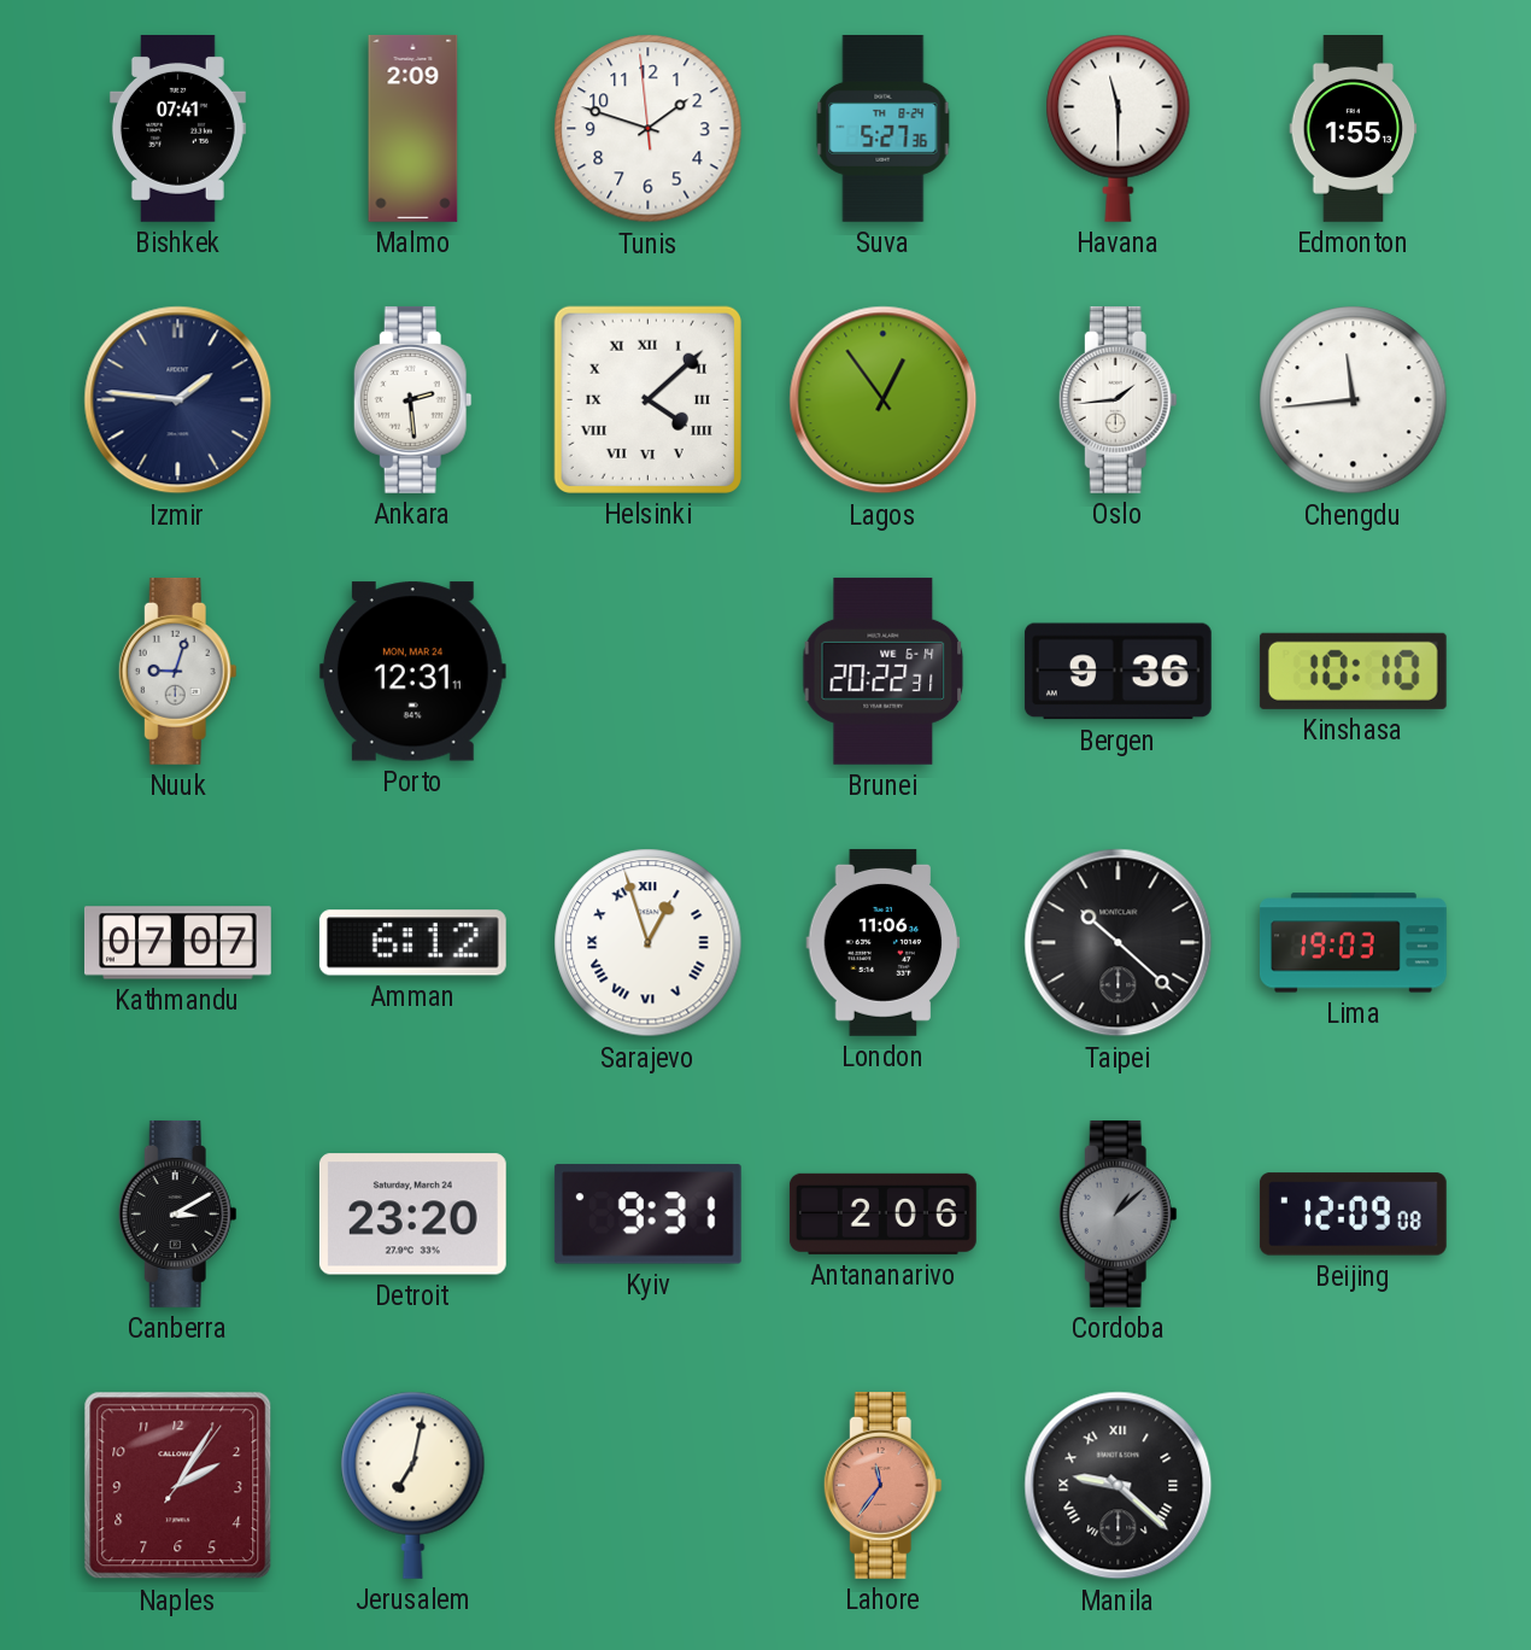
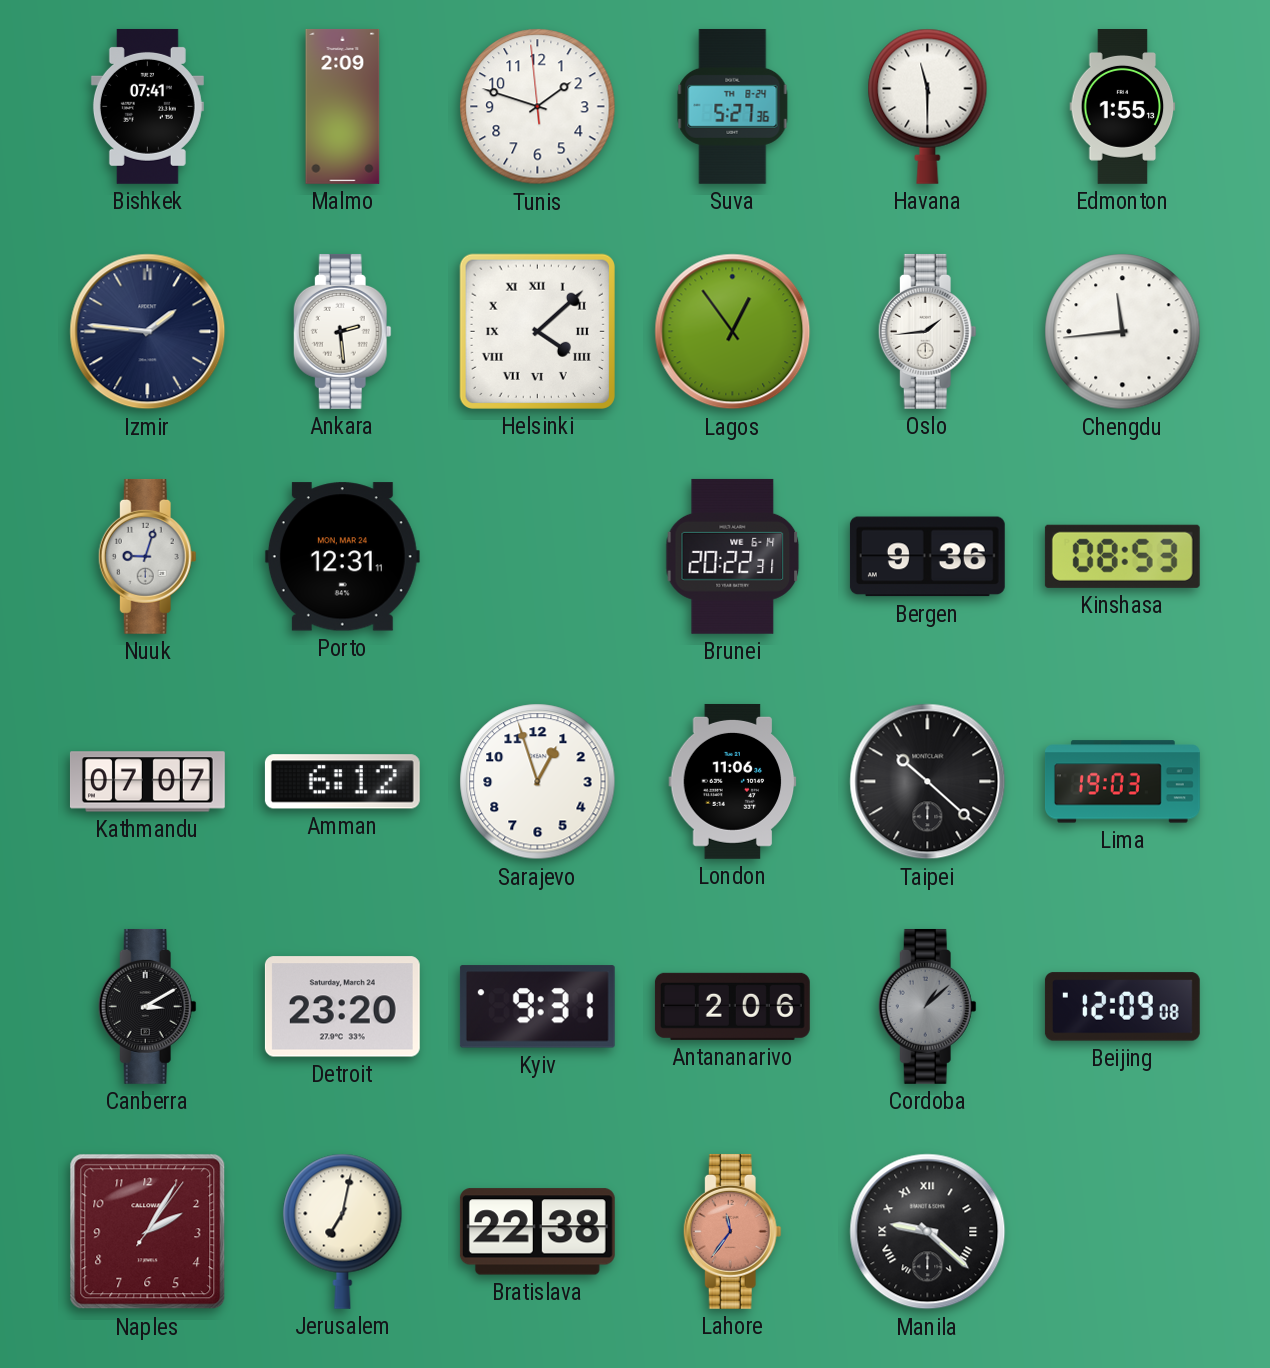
Kinshasa: 10:10 -> 08:53
Sarajevo numerals: Roman -> Arabic
Bratislava: none -> 22:38
